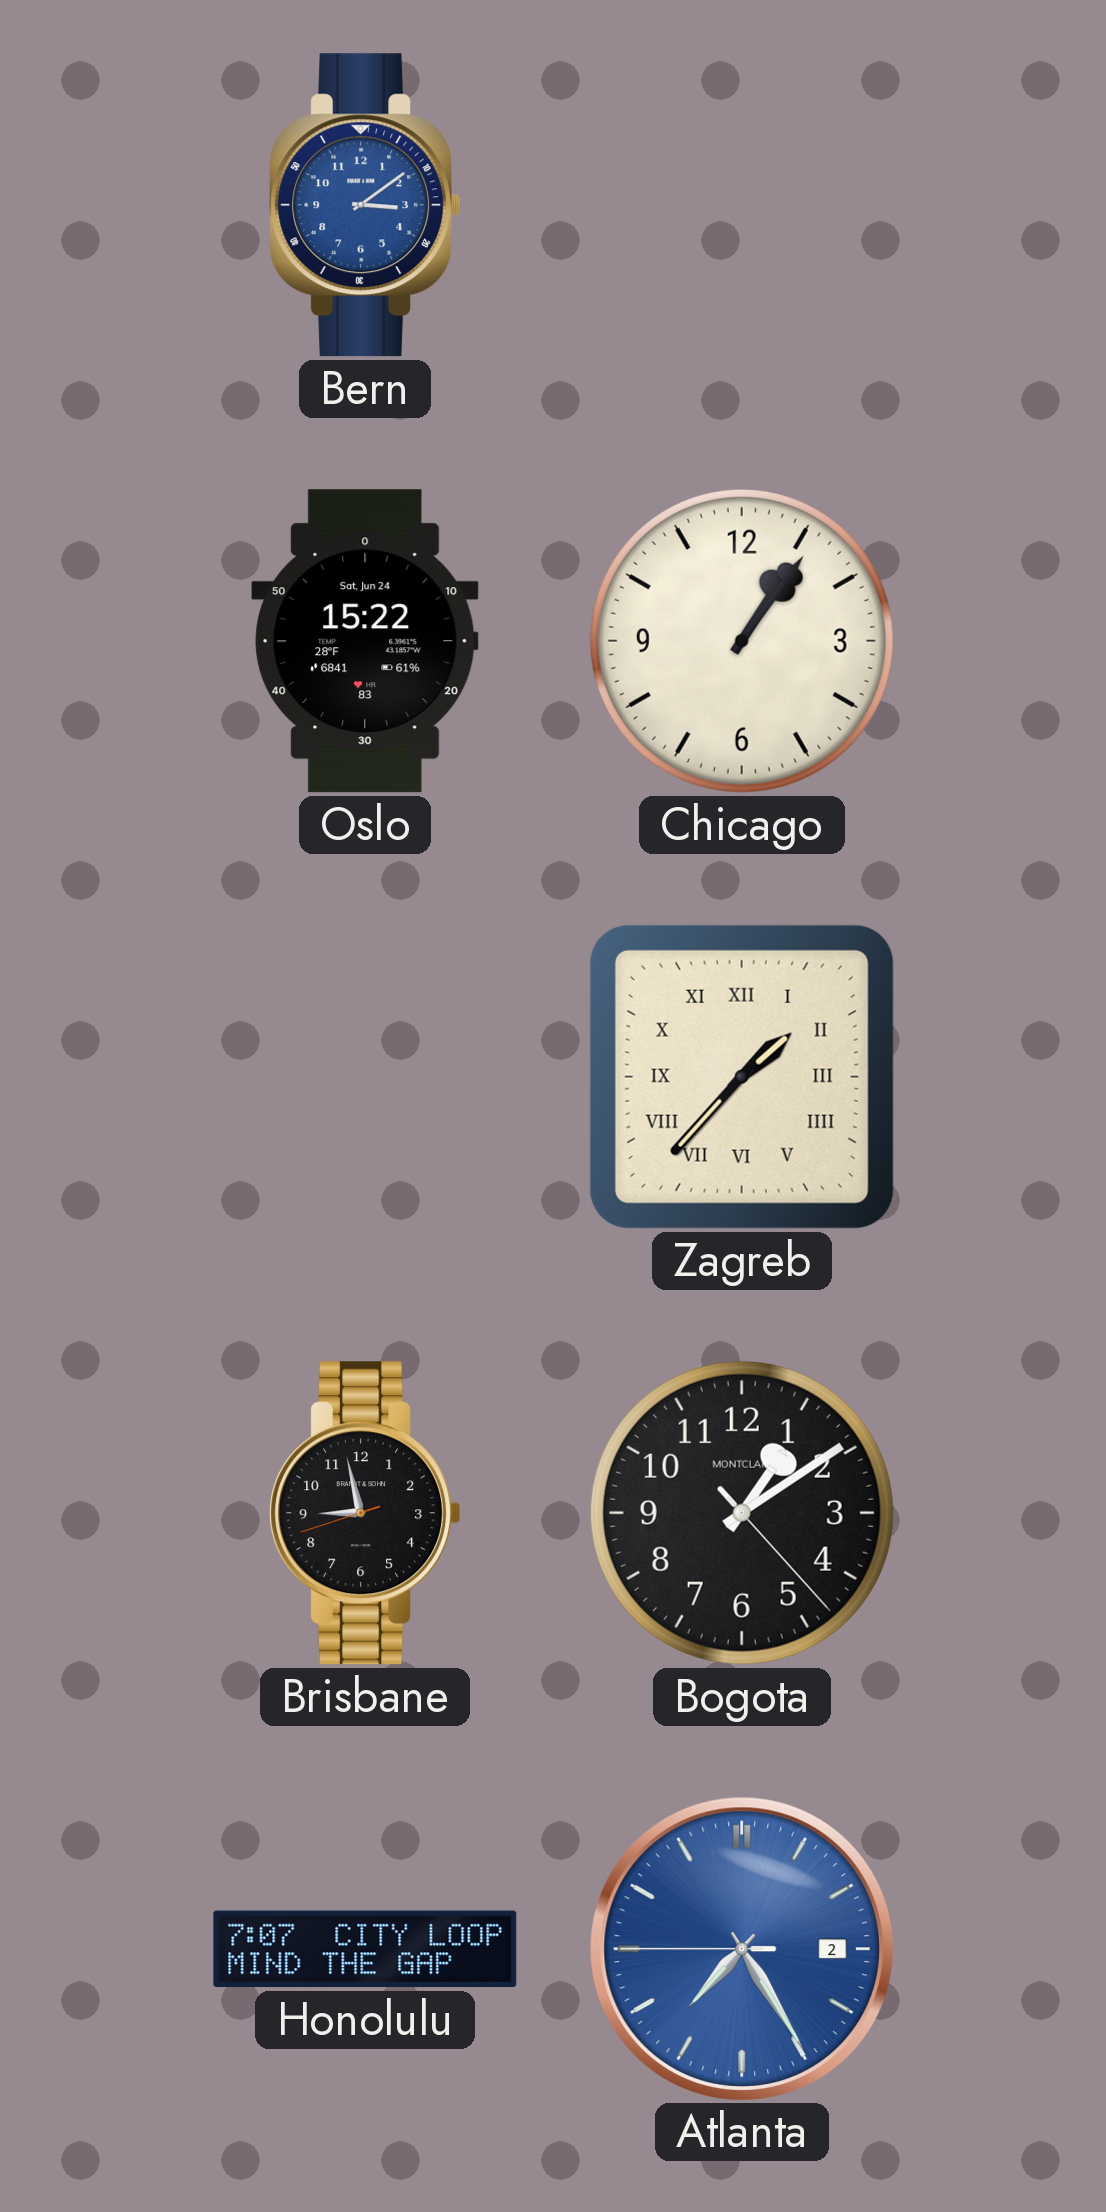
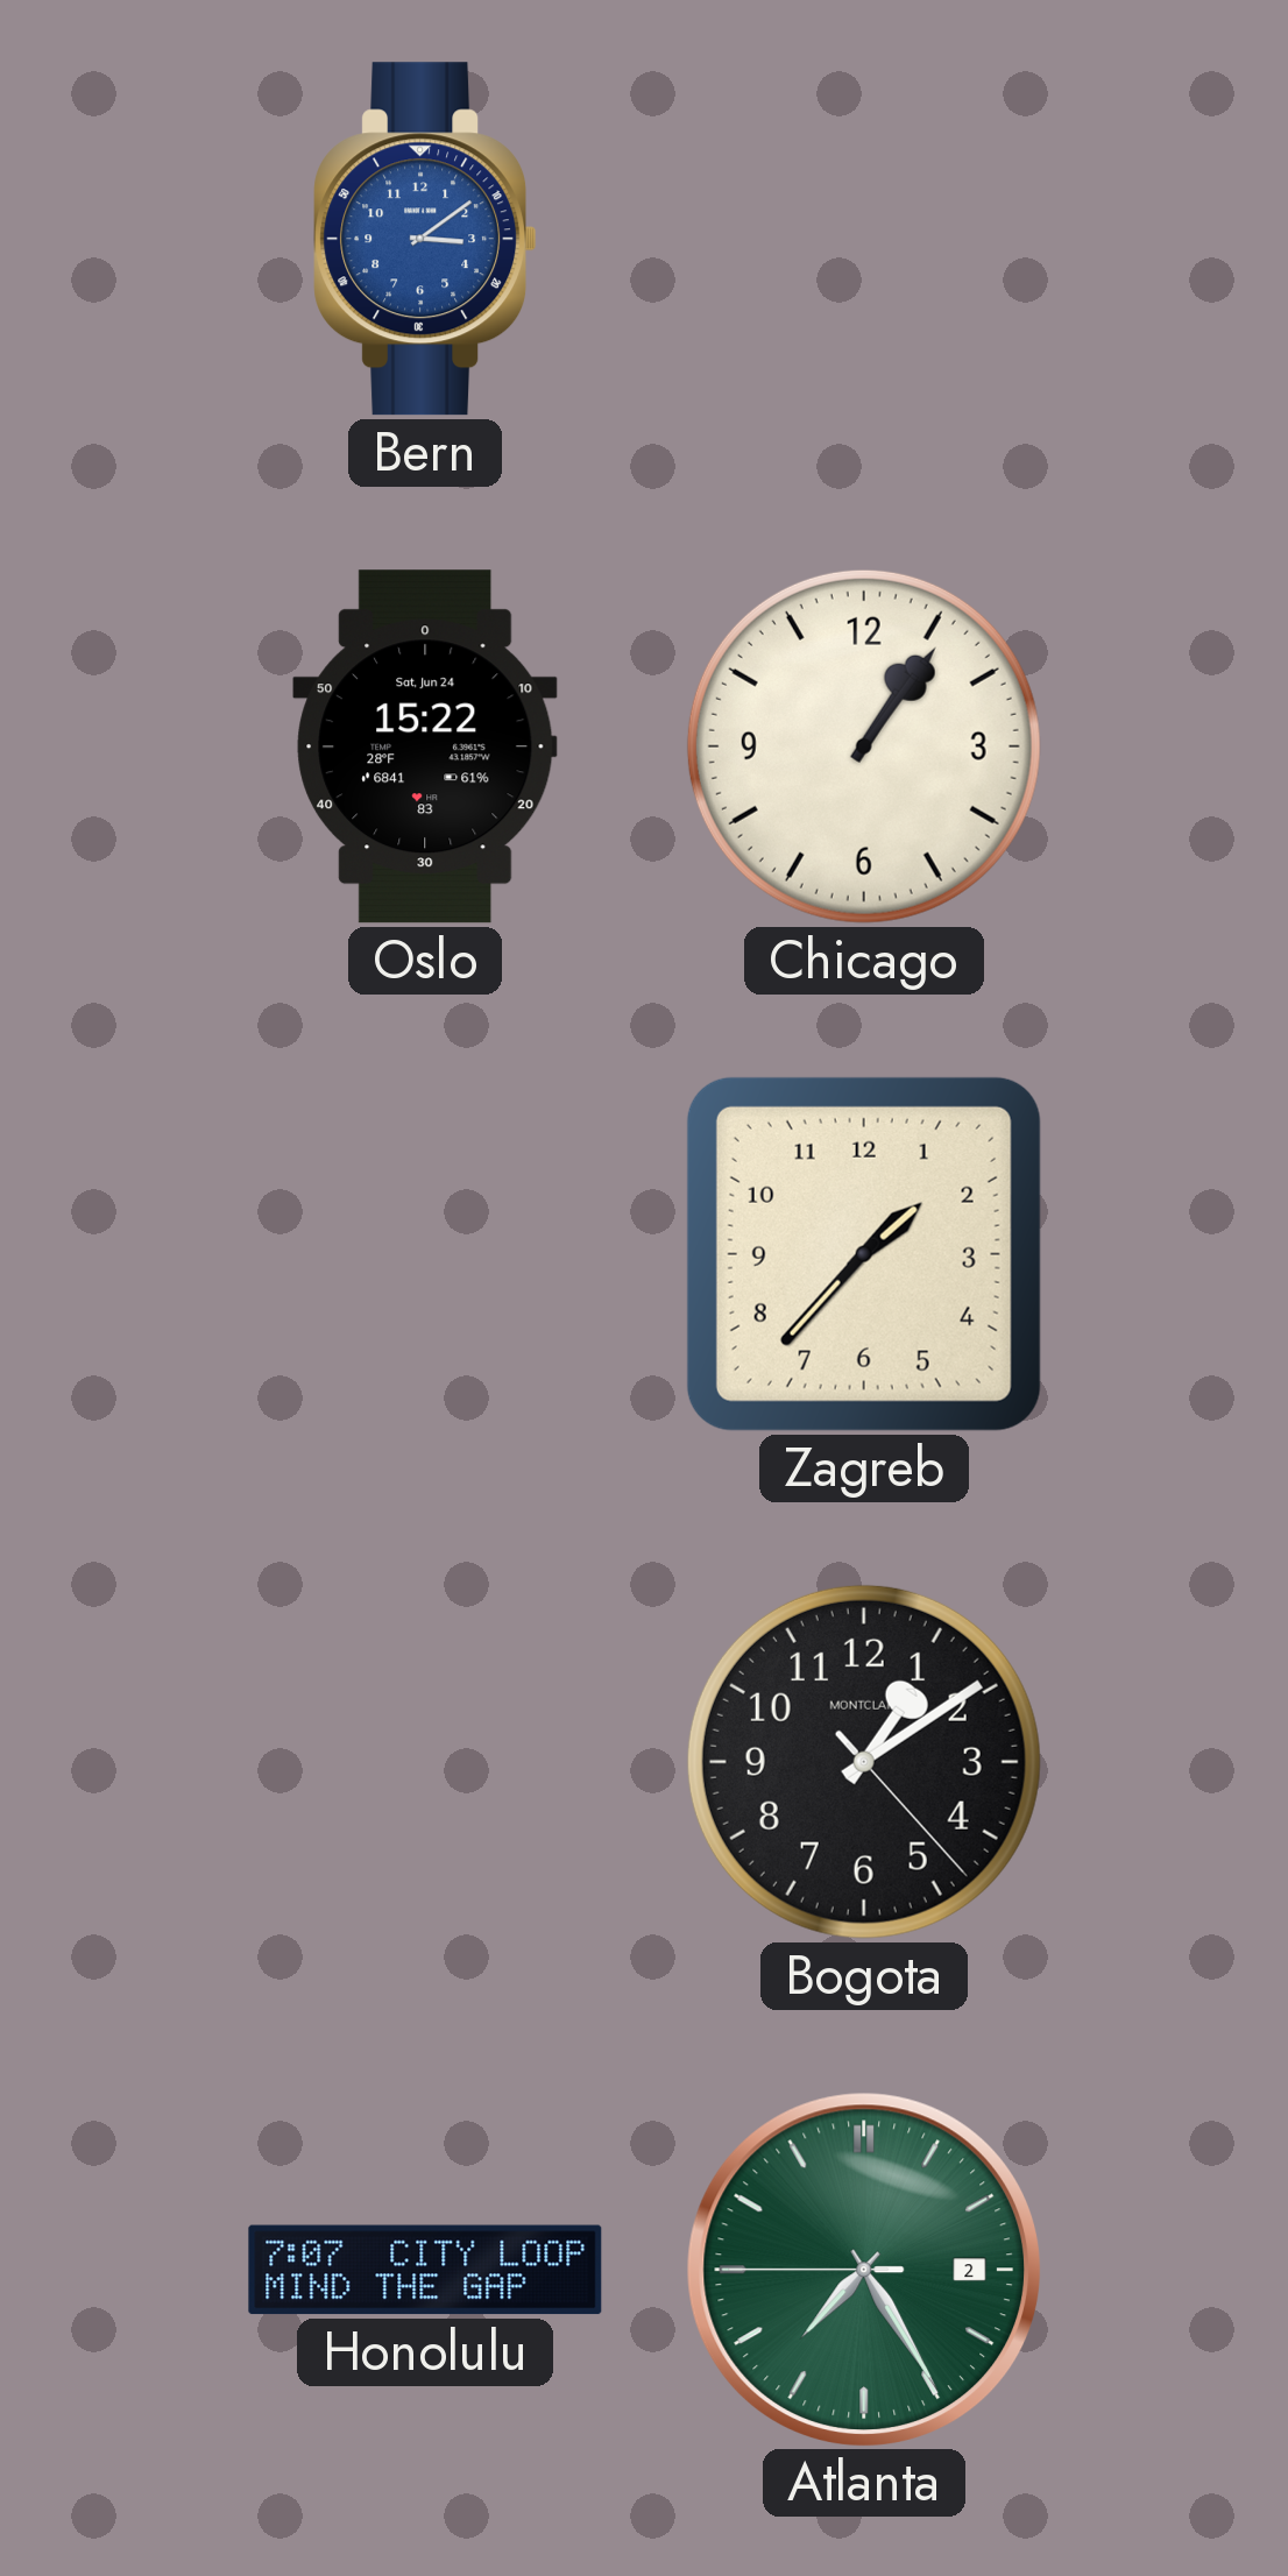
Zagreb numerals: Roman -> Arabic
Brisbane: 8:57 -> none
Atlanta dial: blue -> green
